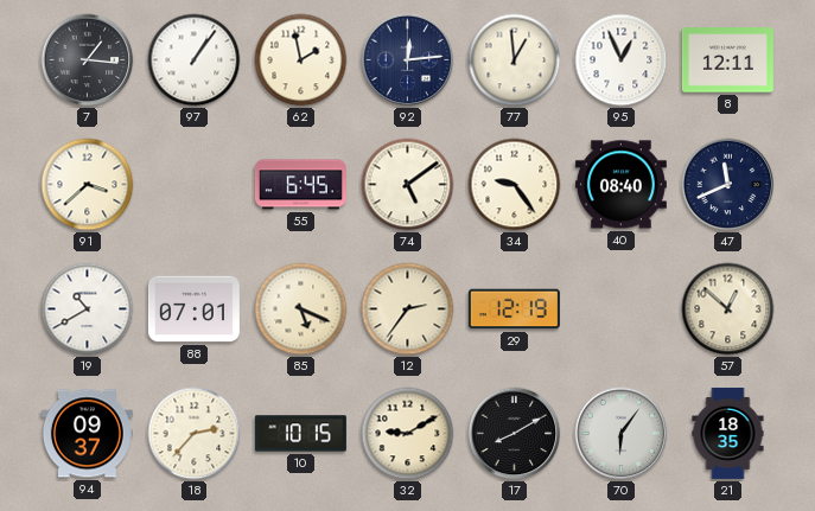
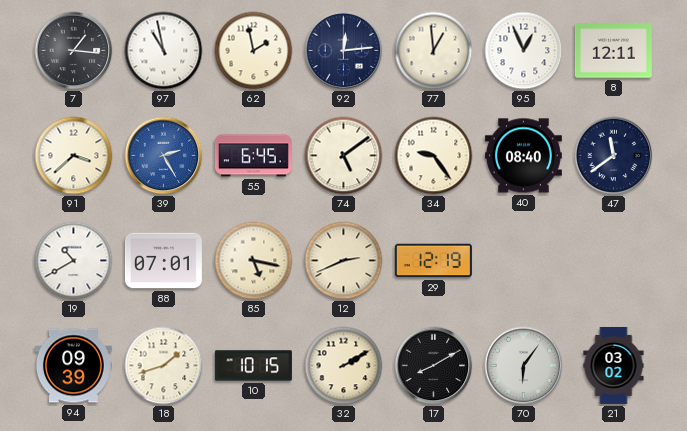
97: 1:06 -> 10:58
39: none -> 2:25
47: 11:41 -> 11:39
85: 5:19 -> 5:17
12: 2:36 -> 2:41
57: 12:52 -> none
94: 09:37 -> 09:39
18: 2:37 -> 1:42
32: 9:10 -> 2:10
21: 18:35 -> 03:02
